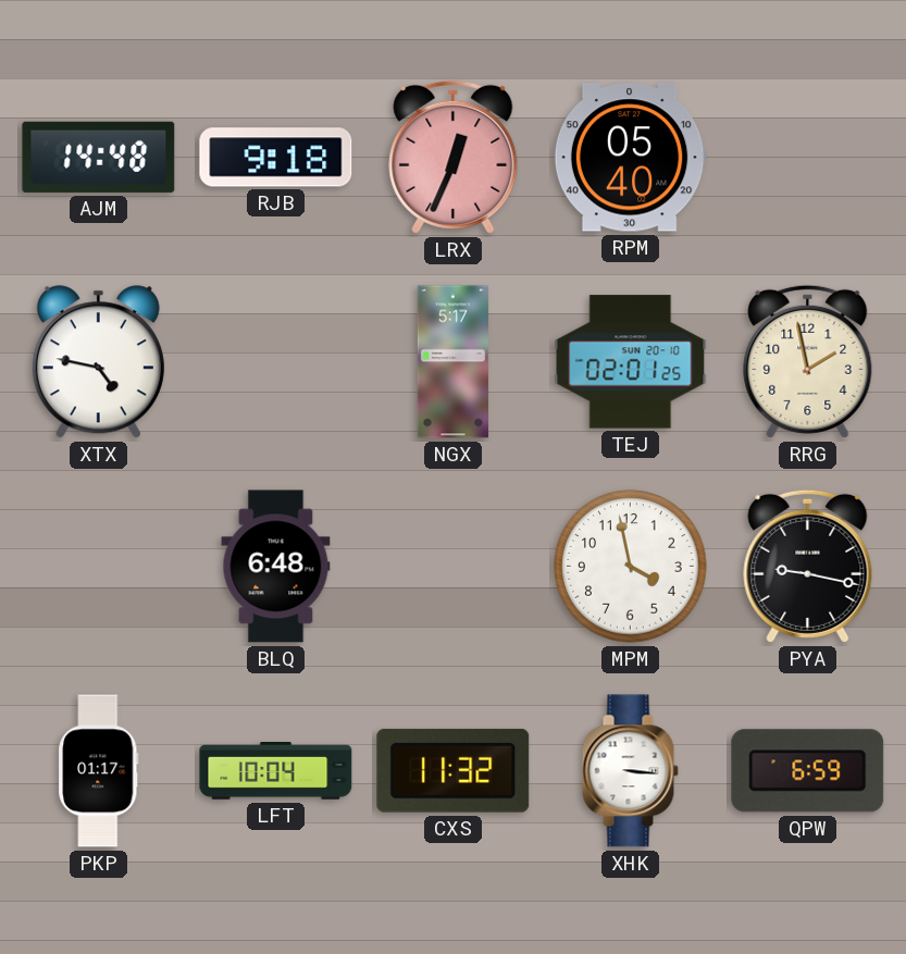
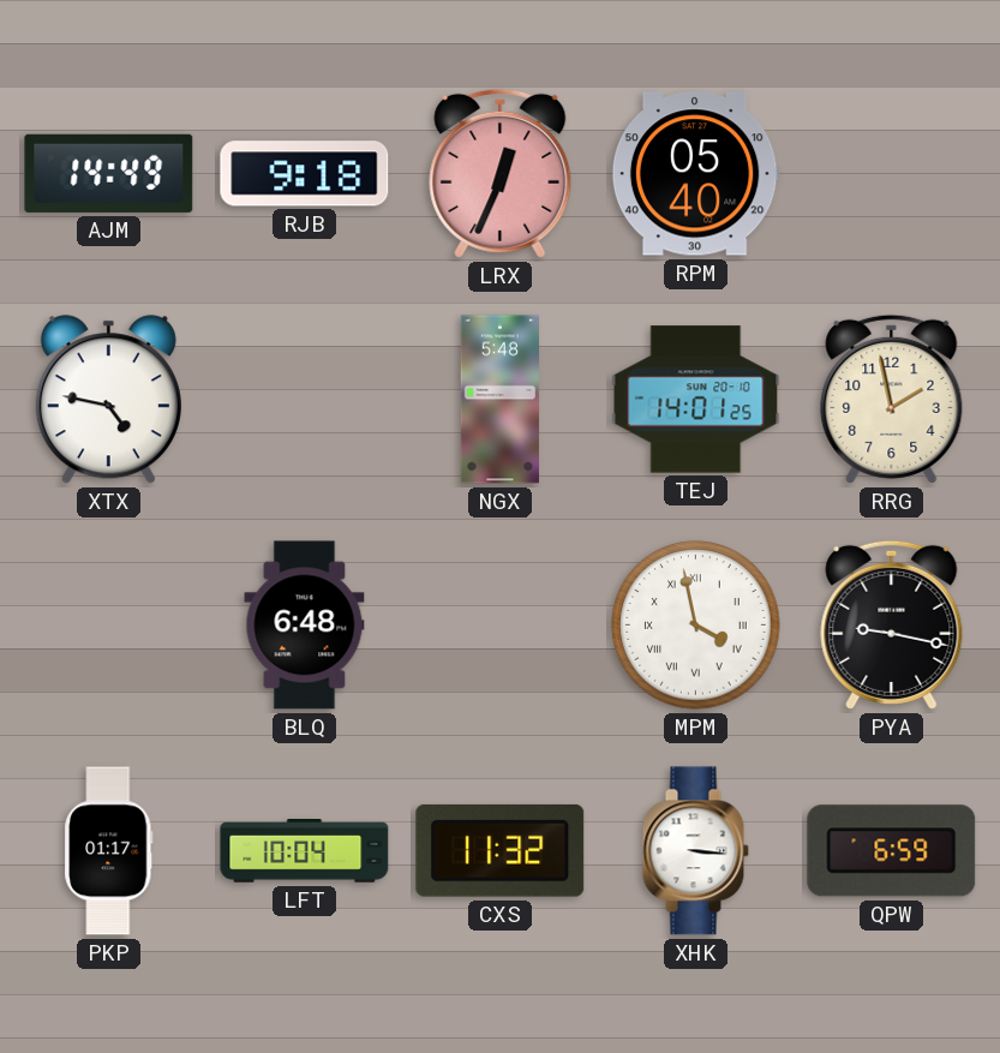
AJM: 14:48 -> 14:49
NGX: 5:17 -> 5:48
TEJ: 02:01 -> 14:01
MPM numerals: Arabic -> Roman
